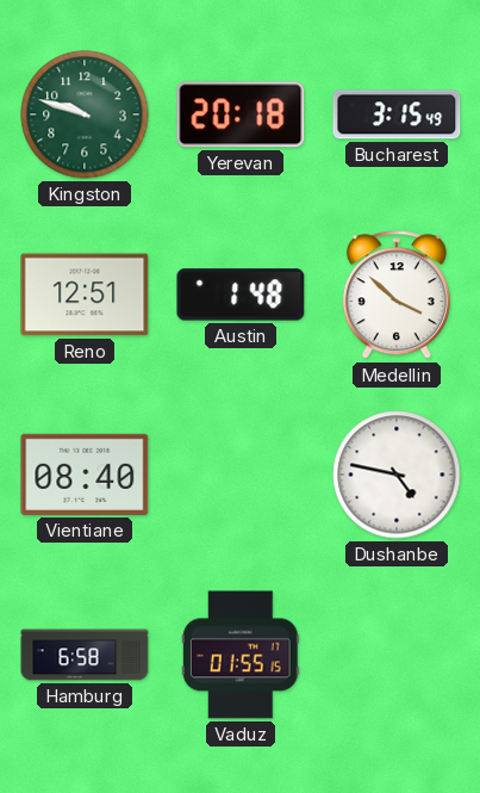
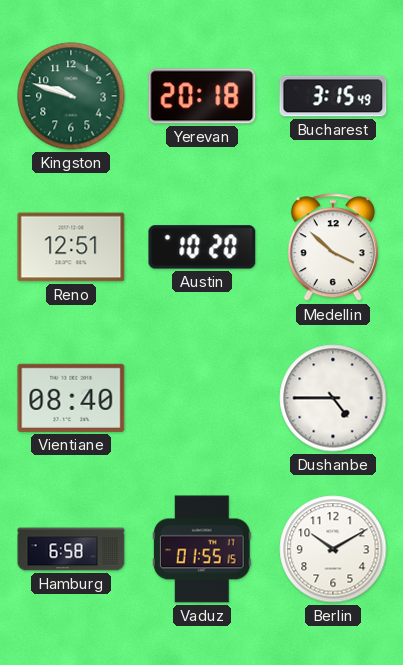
Austin: 1:48 -> 10:20
Dushanbe: 4:47 -> 4:45
Berlin: none -> 10:10
